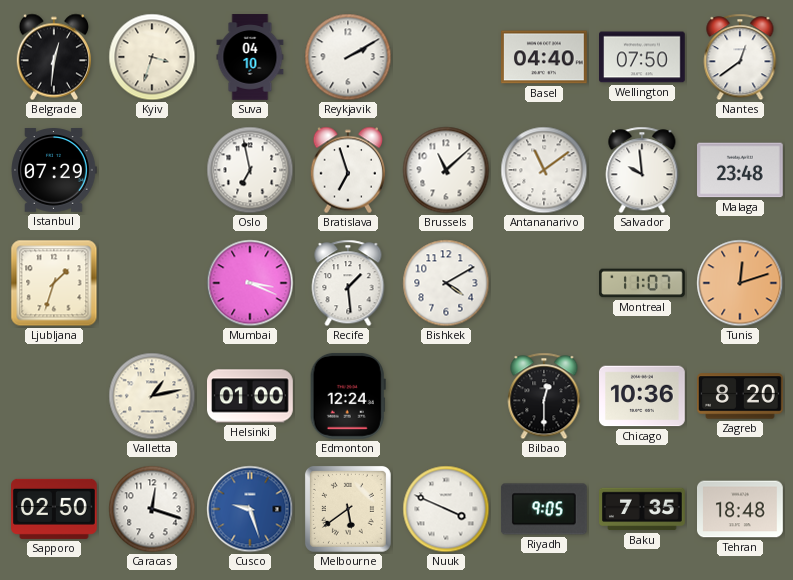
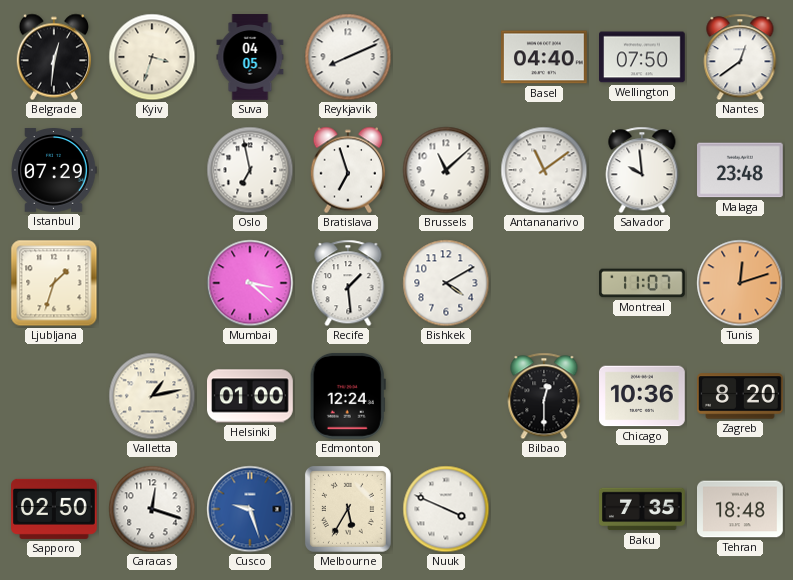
Suva: 04:10 -> 04:05
Reykjavik: 2:10 -> 8:11
Mumbai: 3:19 -> 3:22
Melbourne: 5:39 -> 5:35
Riyadh: 9:05 -> none
